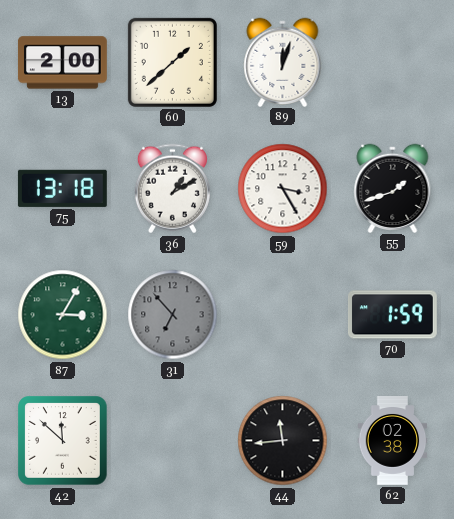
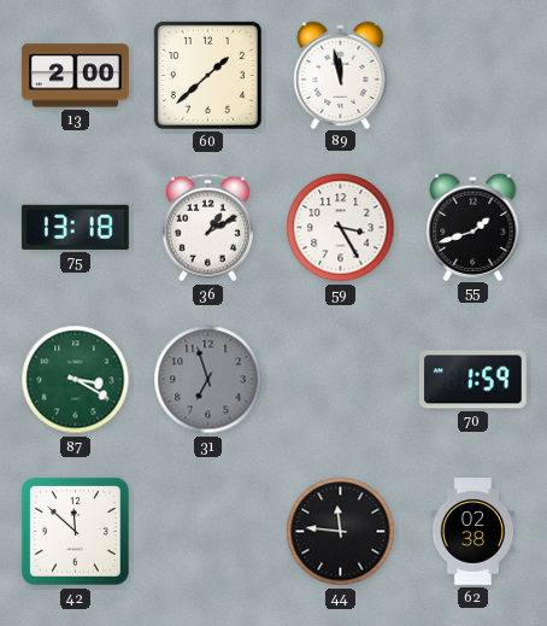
89: 12:03 -> 11:58
87: 3:05 -> 3:20
31: 6:53 -> 6:57
44: 11:44 -> 11:46
